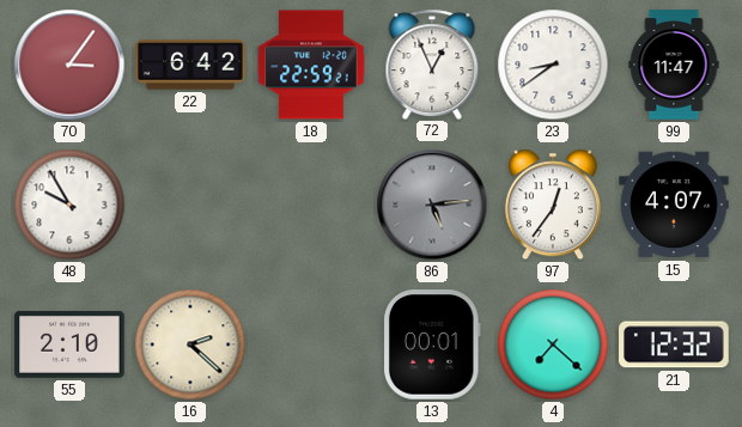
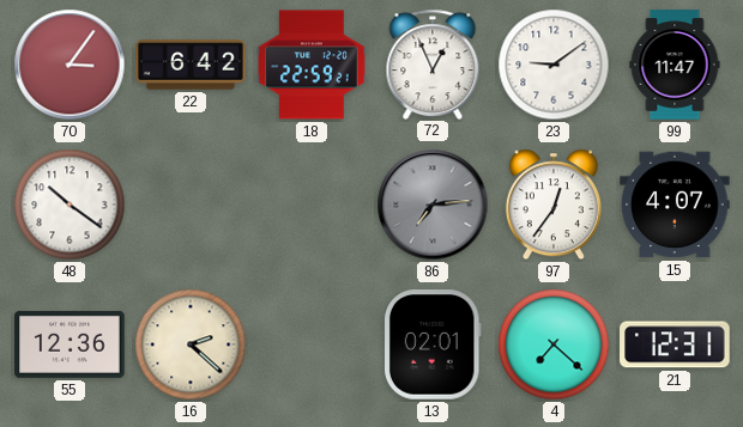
23: 8:39 -> 9:09
48: 9:55 -> 10:21
86: 5:14 -> 7:14
55: 2:10 -> 12:36
13: 00:01 -> 02:01
21: 12:32 -> 12:31
